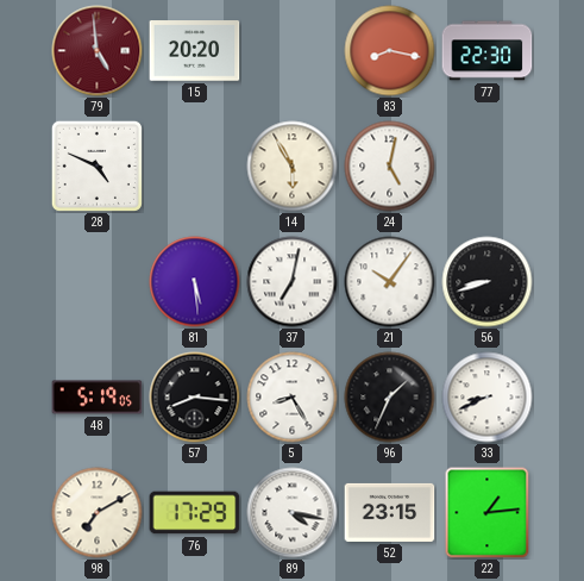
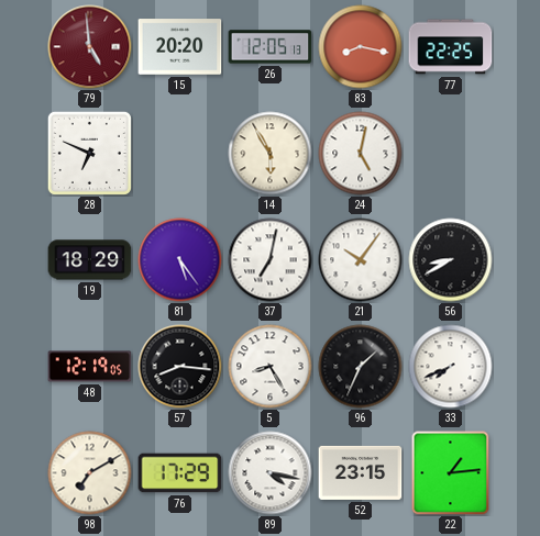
26: none -> 12:05
77: 22:30 -> 22:25
28: 4:49 -> 6:49
19: none -> 18:29
81: 5:29 -> 5:24
56: 8:42 -> 8:40
48: 5:19 -> 12:19
33: 8:41 -> 7:41
